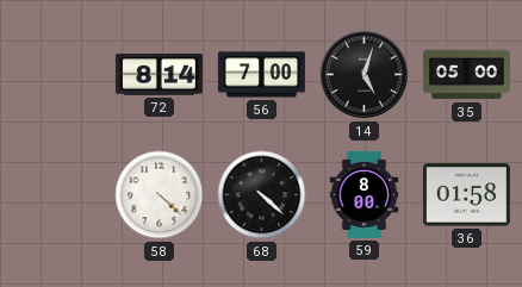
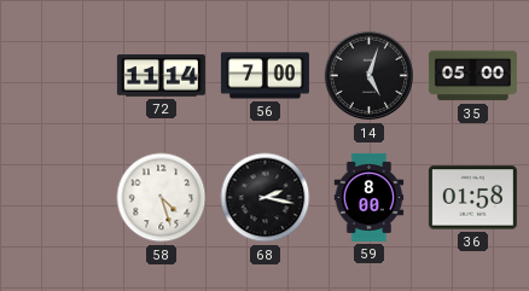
72: 8:14 -> 11:14
58: 4:22 -> 4:27
68: 4:22 -> 2:17
